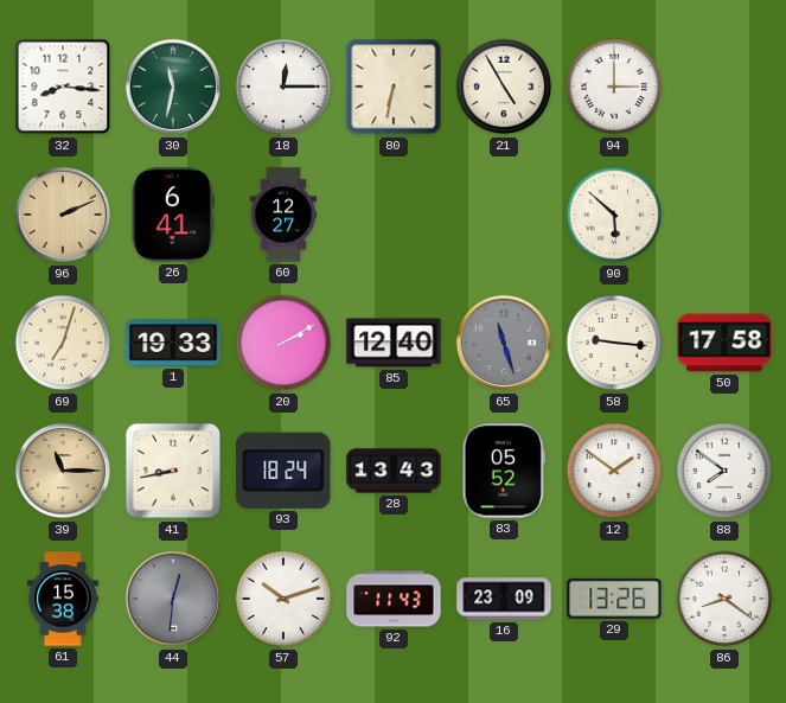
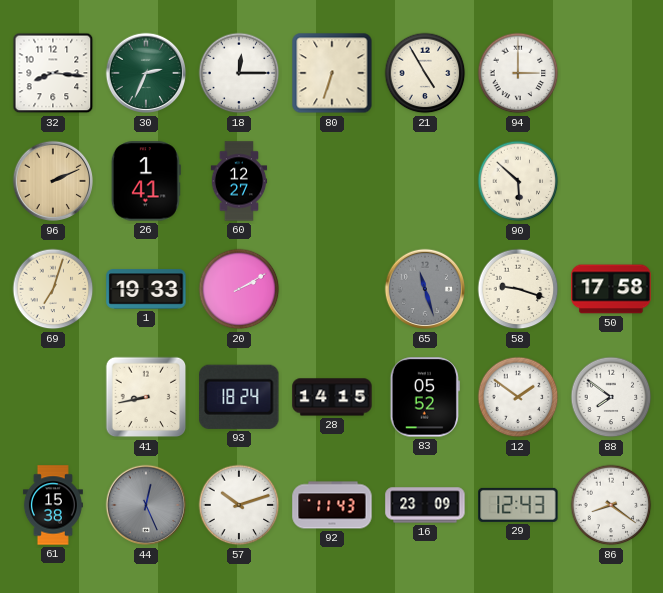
30: 11:32 -> 2:34
80: 6:32 -> 6:33
26: 6:41 -> 1:41
85: 12:40 -> none
58: 9:16 -> 9:18
39: 11:15 -> none
28: 13:43 -> 14:15
44: 12:31 -> 12:26
29: 13:26 -> 12:43
